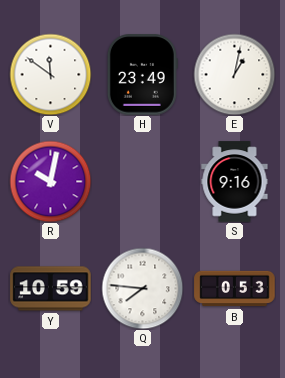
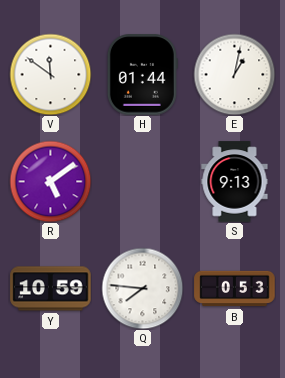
H: 23:49 -> 01:44
R: 10:02 -> 5:09
S: 9:16 -> 9:13
